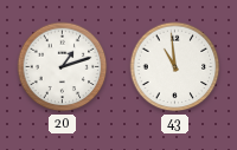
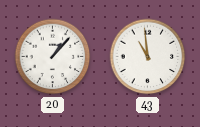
20: 1:12 -> 1:07
